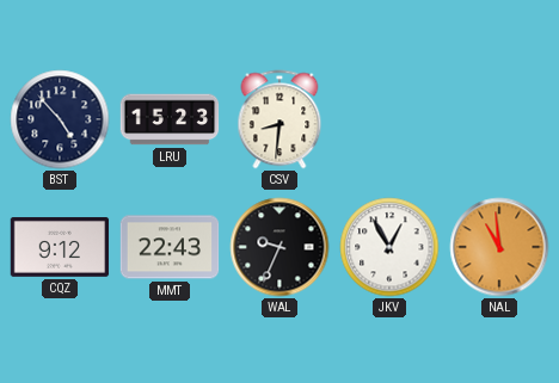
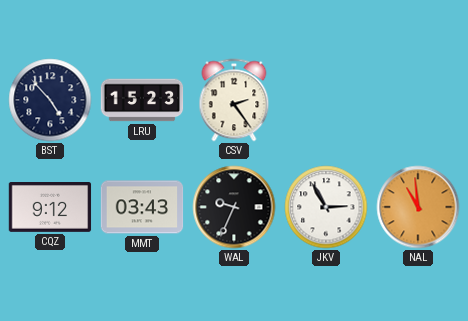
CSV: 8:31 -> 2:24
MMT: 22:43 -> 03:43
JKV: 12:55 -> 2:55
